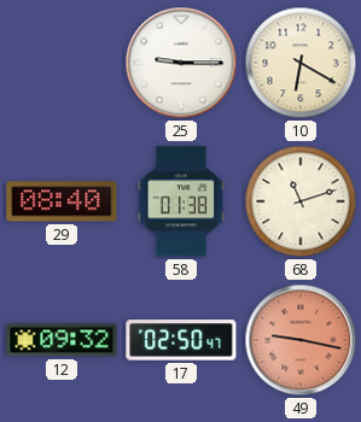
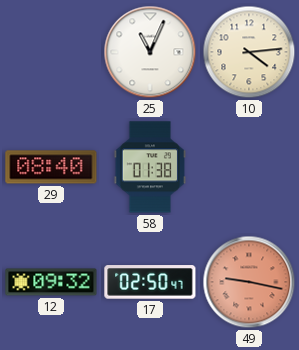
25: 9:15 -> 11:04
10: 6:20 -> 4:14
68: 11:12 -> none
